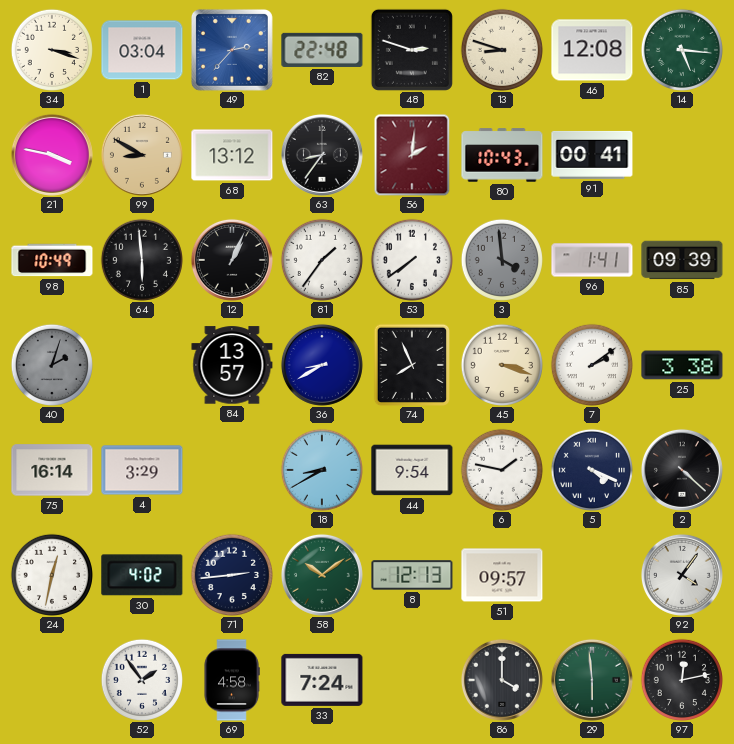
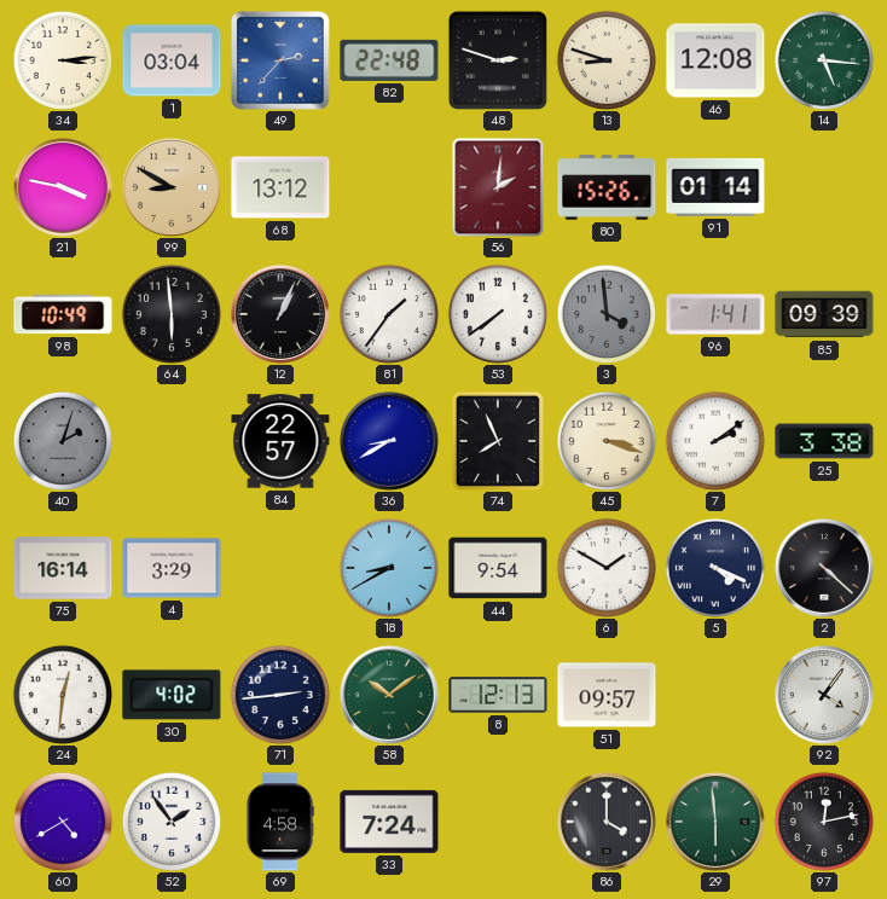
34: 3:18 -> 3:14
63: 8:36 -> none
80: 10:43 -> 15:26
91: 00:41 -> 01:14
84: 13:57 -> 22:57
6: 1:47 -> 1:50
24: 12:32 -> 12:31
60: none -> 4:40
